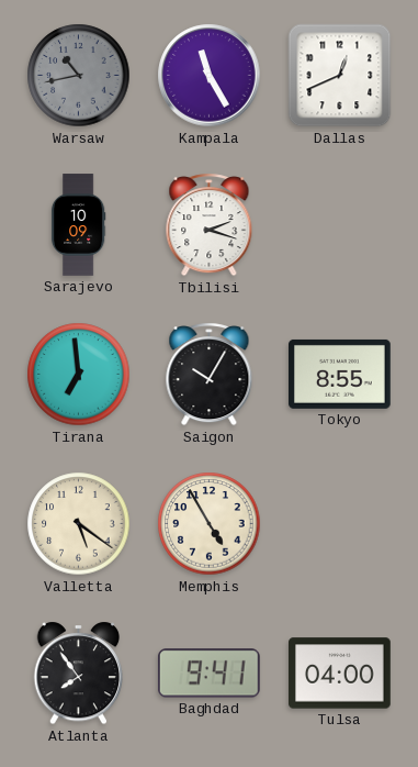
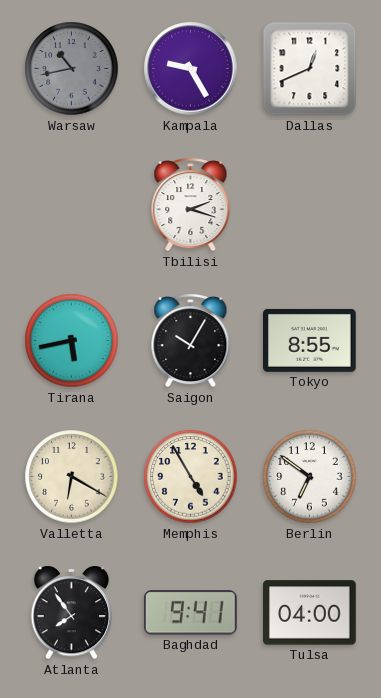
Kampala: 11:25 -> 9:25
Sarajevo: 10:09 -> none
Tirana: 6:59 -> 5:43
Valletta: 5:21 -> 6:20
Berlin: none -> 6:51
